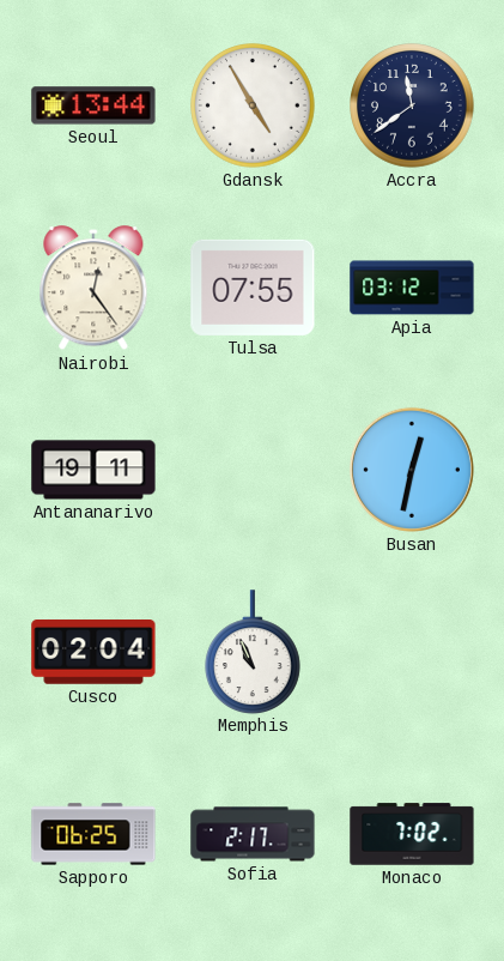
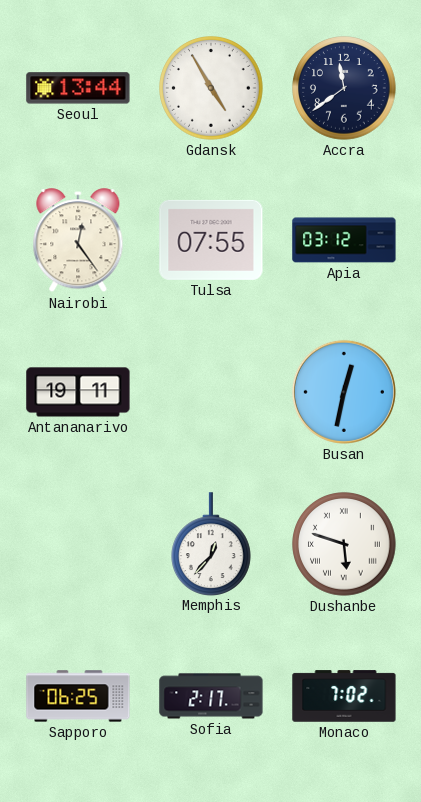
Cusco: 02:04 -> none
Memphis: 10:56 -> 12:37
Dushanbe: none -> 5:48
